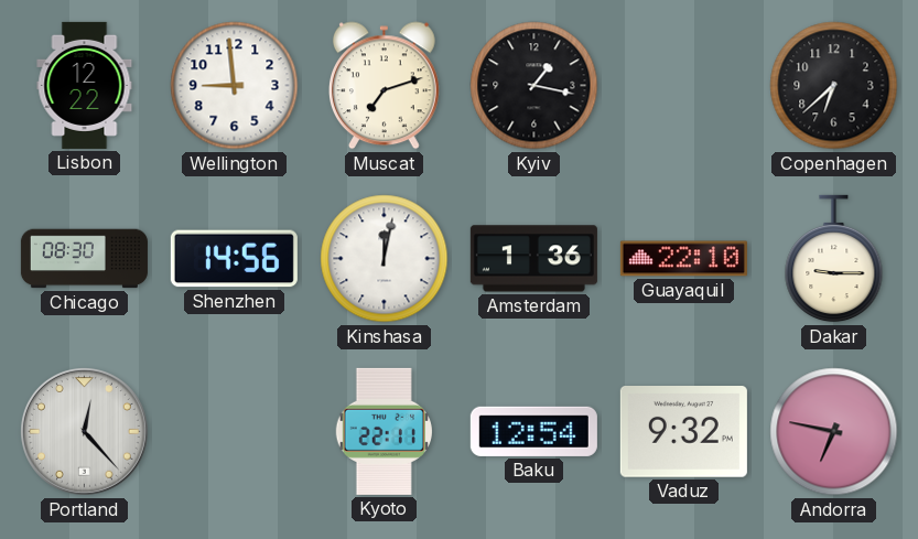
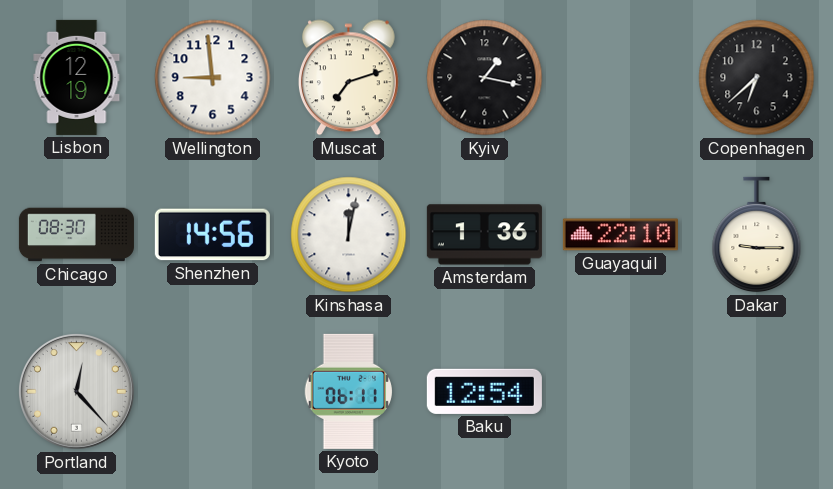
Lisbon: 12:22 -> 12:19
Kyoto: 22:11 -> 06:11
Vaduz: 9:32 -> none
Andorra: 6:47 -> none
